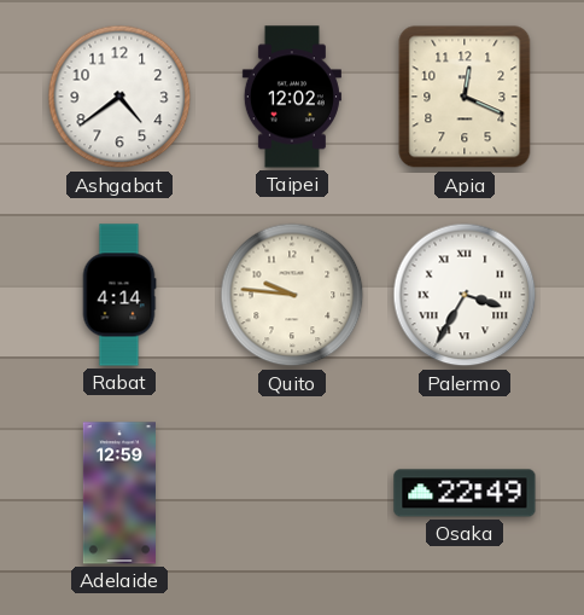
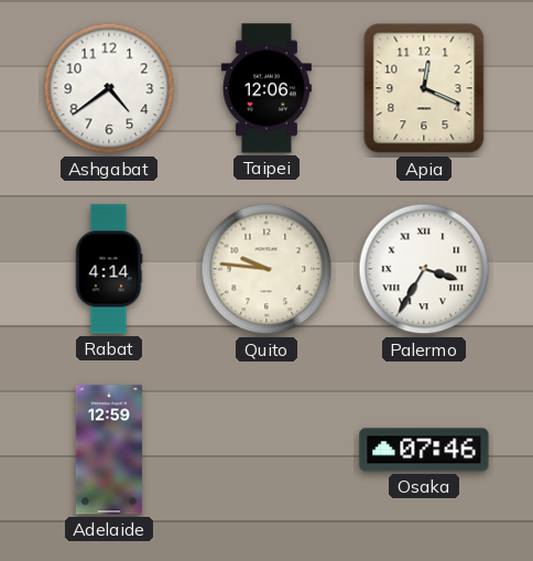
Taipei: 12:02 -> 12:06
Osaka: 22:49 -> 07:46
